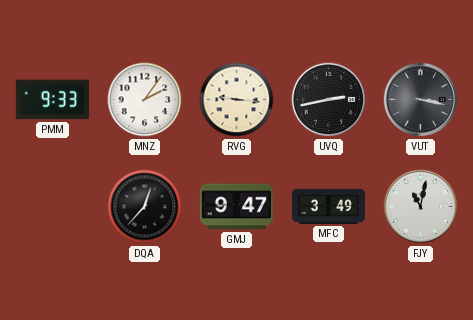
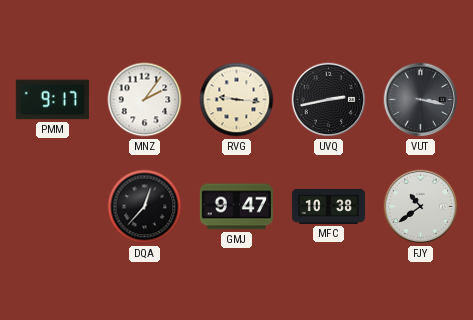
PMM: 9:33 -> 9:17
MFC: 3:49 -> 10:38
FJY: 11:02 -> 10:39
